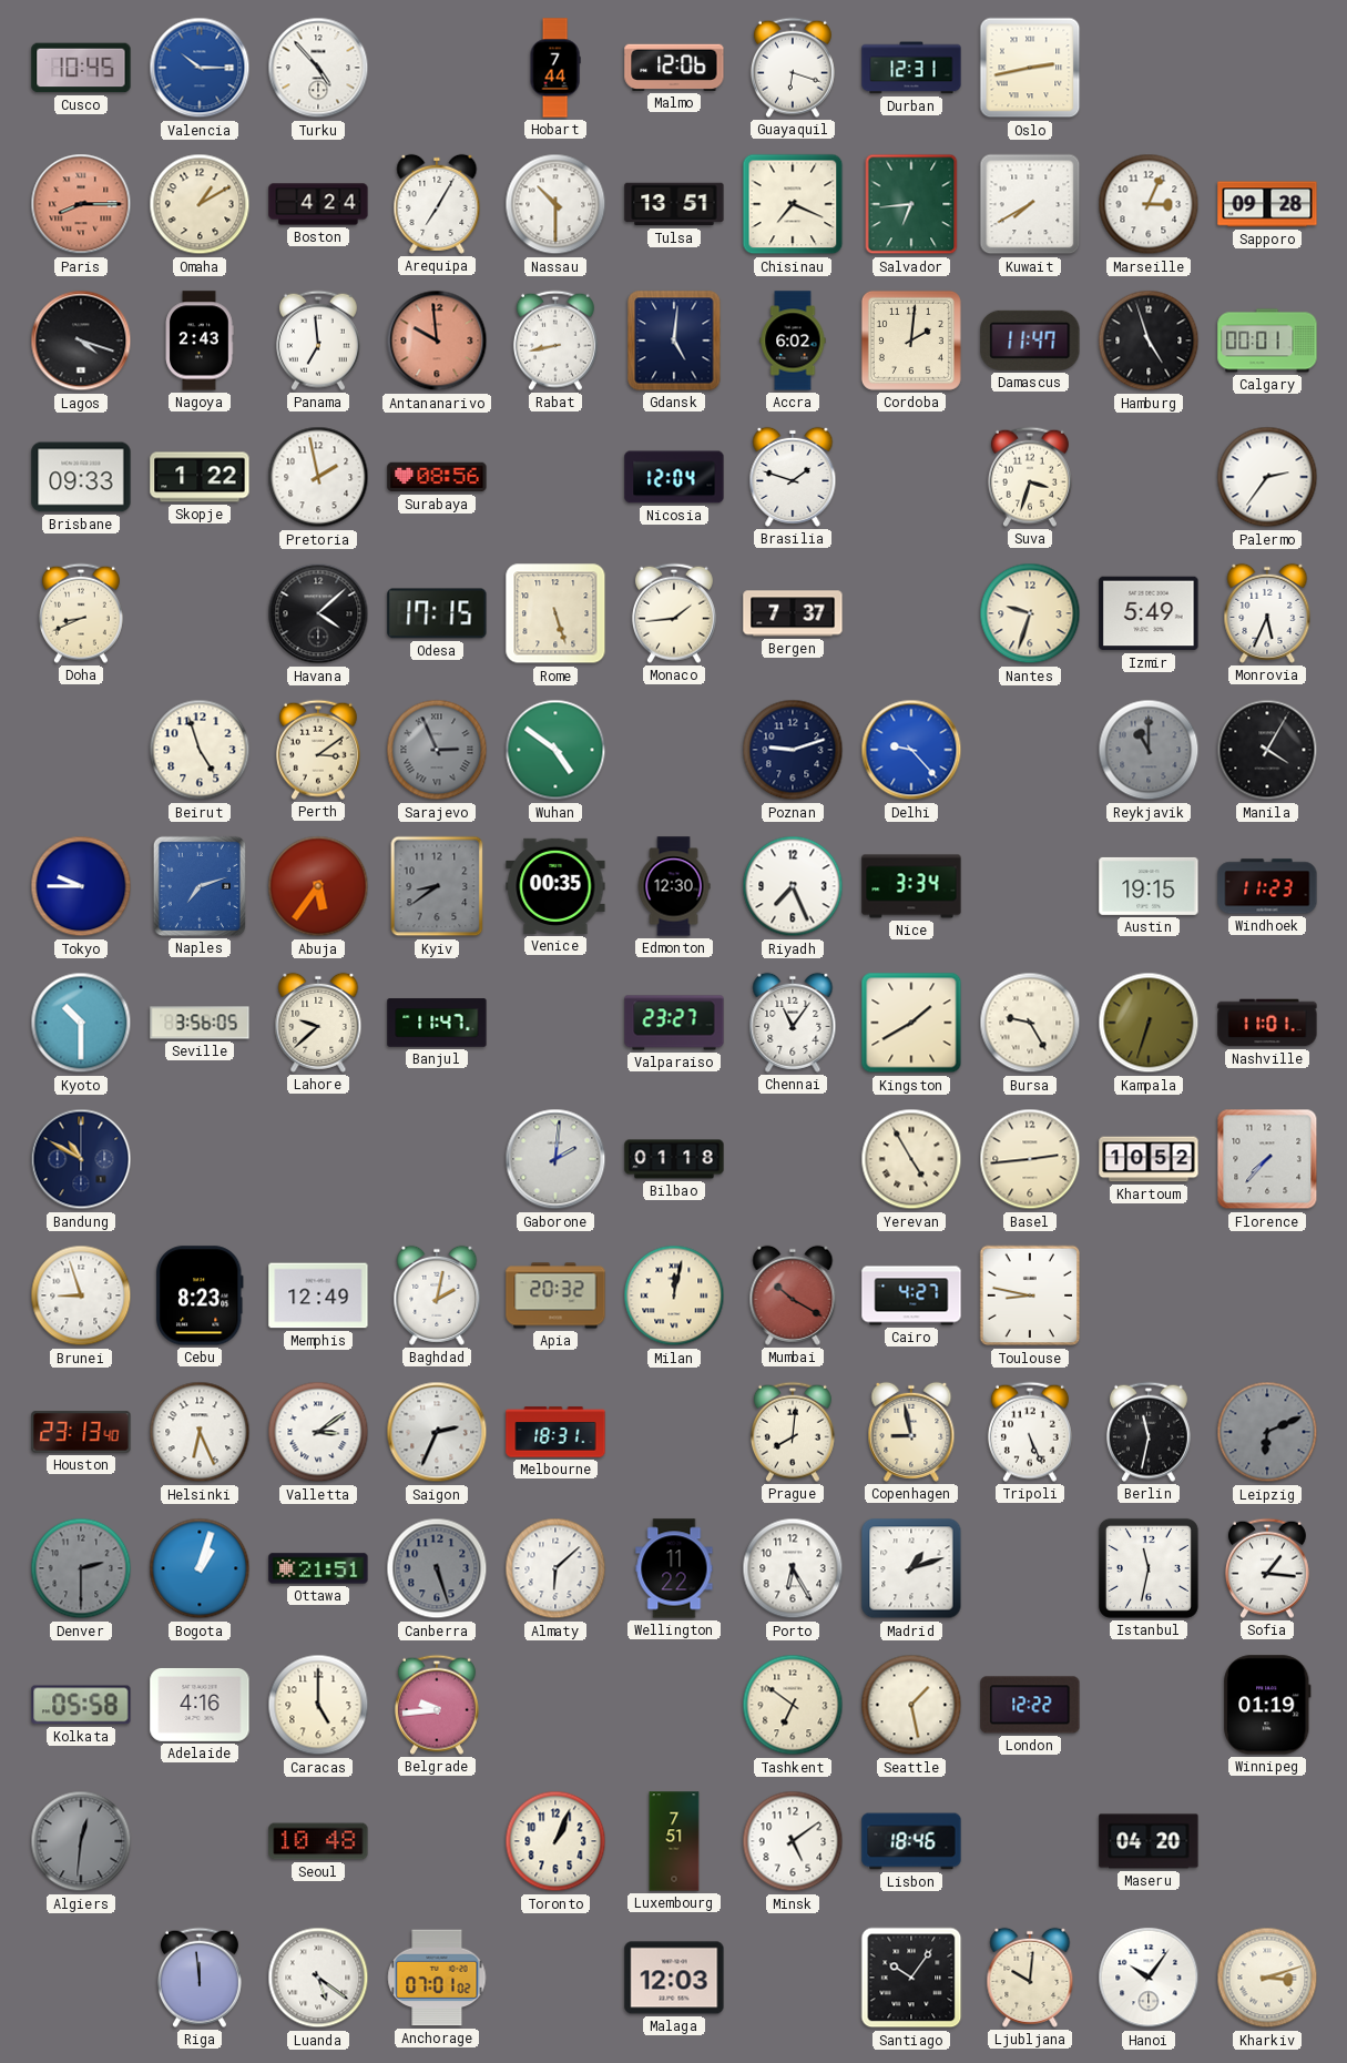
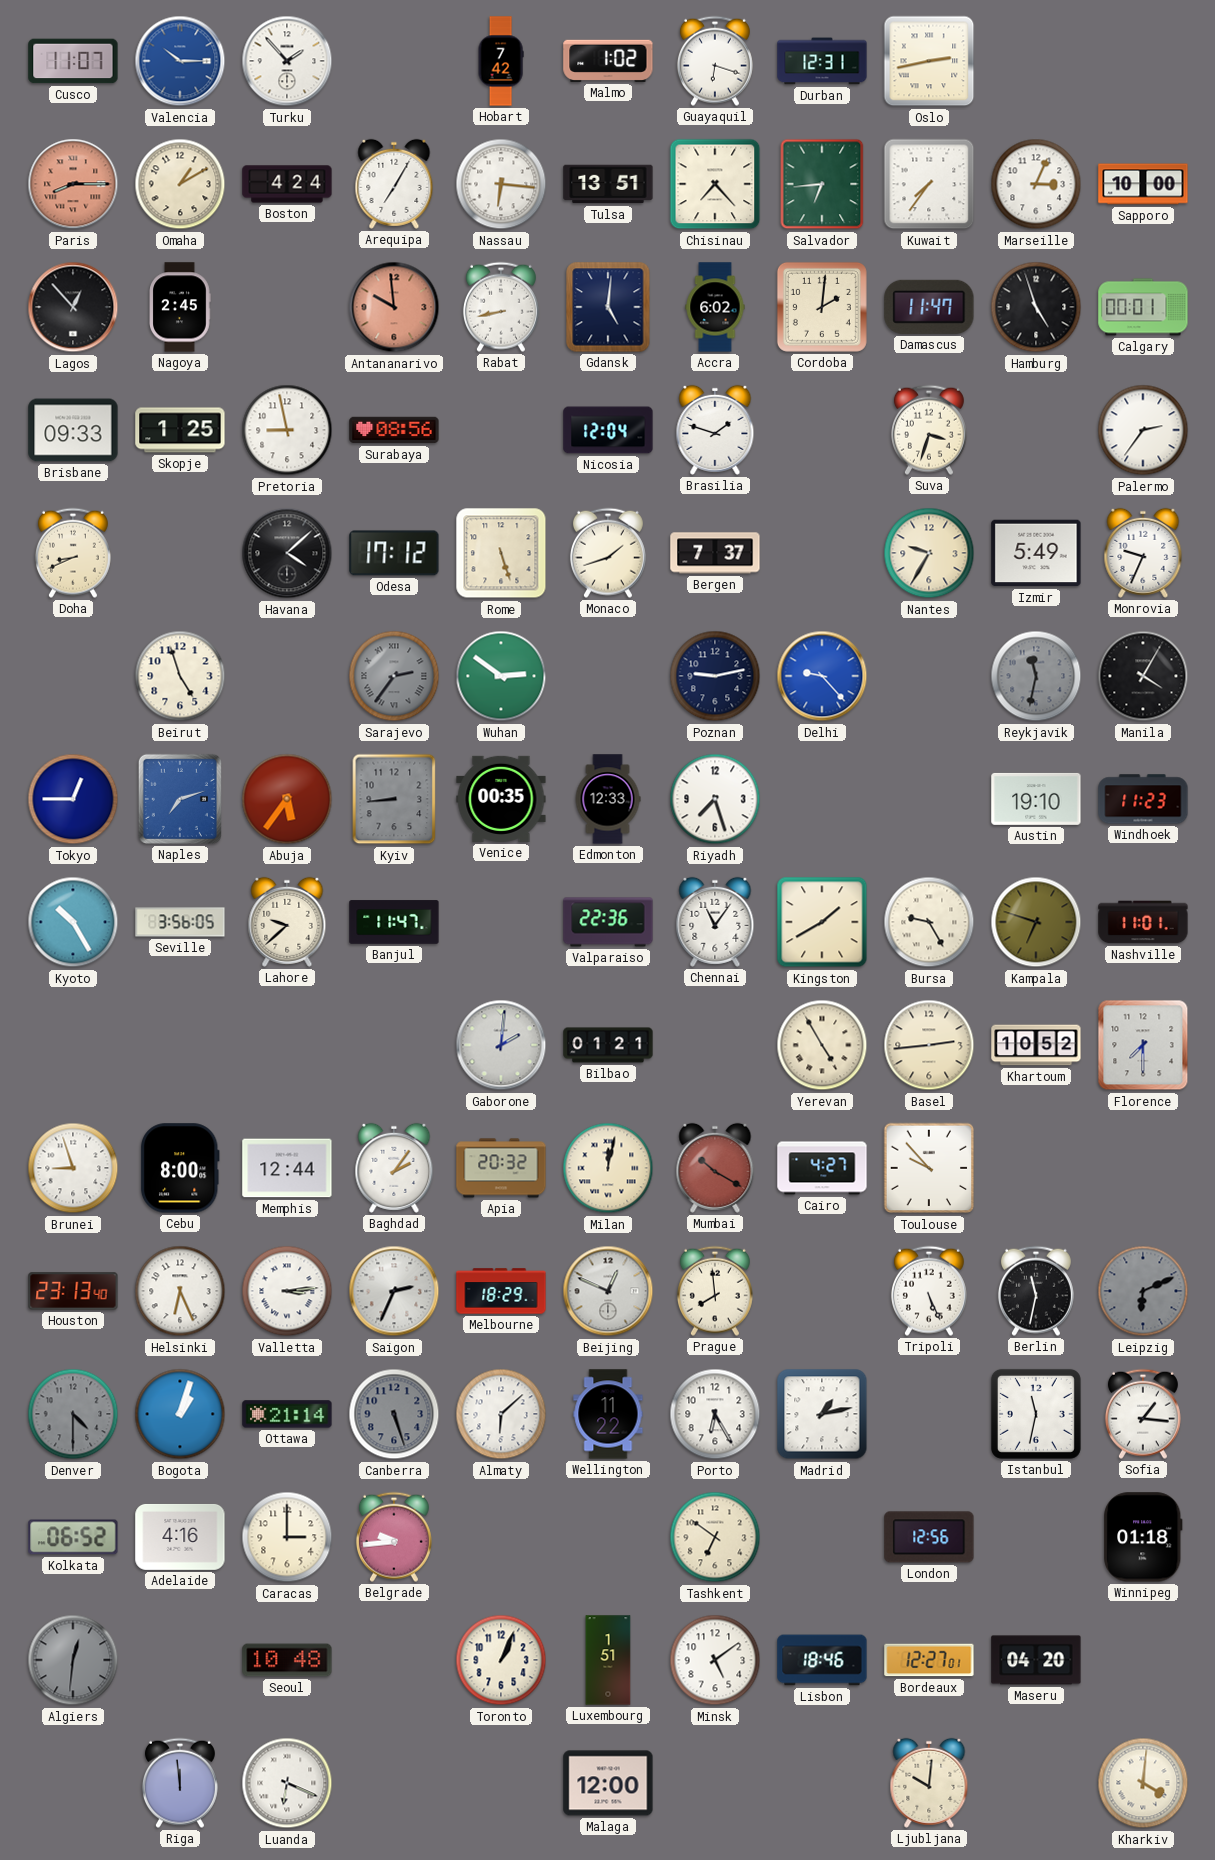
Cusco: 10:45 -> 11:07
Turku: 4:53 -> 1:53
Hobart: 7:44 -> 7:42
Malmo: 12:06 -> 1:02
Nassau: 10:30 -> 6:16
Chisinau: 7:19 -> 7:23
Kuwait: 7:40 -> 7:36
Sapporo: 09:28 -> 10:00
Lagos: 4:18 -> 12:53
Nagoya: 2:43 -> 2:45
Panama: 6:59 -> none
Skopje: 1:22 -> 1:25
Pretoria: 1:58 -> 8:58
Odesa: 17:15 -> 17:12
Monaco: 1:44 -> 1:42
Nantes: 9:33 -> 9:35
Monrovia: 5:34 -> 9:34
Perth: 3:09 -> none
Sarajevo: 2:56 -> 2:36
Wuhan: 4:51 -> 2:51
Poznan: 9:12 -> 9:13
Reykjavik: 11:00 -> 11:32
Tokyo: 9:45 -> 12:45
Kyiv: 8:39 -> 8:44
Edmonton: 12:30 -> 12:33
Riyadh: 7:26 -> 7:27
Nice: 3:34 -> none
Austin: 19:15 -> 19:10
Kyoto: 10:30 -> 10:25
Valparaiso: 23:27 -> 22:36
Kampala: 6:33 -> 6:48
Bandung: 10:50 -> none
Bilbao: 01:18 -> 01:21
Florence: 7:37 -> 7:30
Cebu: 8:23 -> 8:00
Memphis: 12:49 -> 12:44
Baghdad: 2:02 -> 2:06
Toulouse: 8:47 -> 9:53
Valletta: 3:09 -> 3:14
Melbourne: 18:31 -> 18:29
Beijing: none -> 12:49
Prague: 8:01 -> 7:59
Copenhagen: 8:58 -> none
Denver: 2:30 -> 4:30
Ottawa: 21:51 -> 21:14
Madrid: 1:12 -> 1:13
Kolkata: 05:58 -> 06:52
Caracas: 5:00 -> 3:00
Seattle: 1:28 -> none
London: 12:22 -> 12:56
Winnipeg: 01:19 -> 01:18
Luxembourg: 7:51 -> 1:51
Bordeaux: none -> 12:27
Luanda: 5:21 -> 6:19
Anchorage: 07:01 -> none
Malaga: 12:03 -> 12:00
Santiago: 10:06 -> none
Hanoi: 10:06 -> none
Kharkiv: 3:12 -> 4:01
